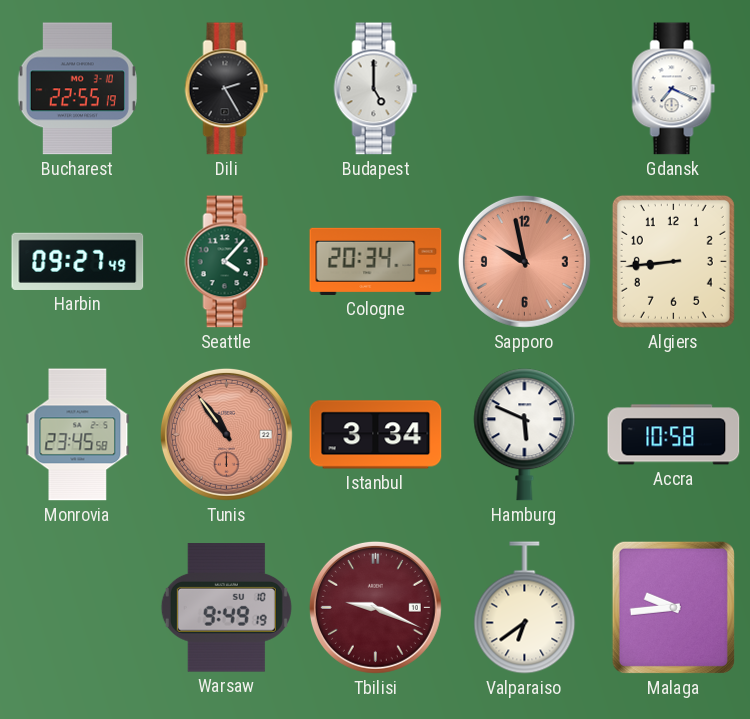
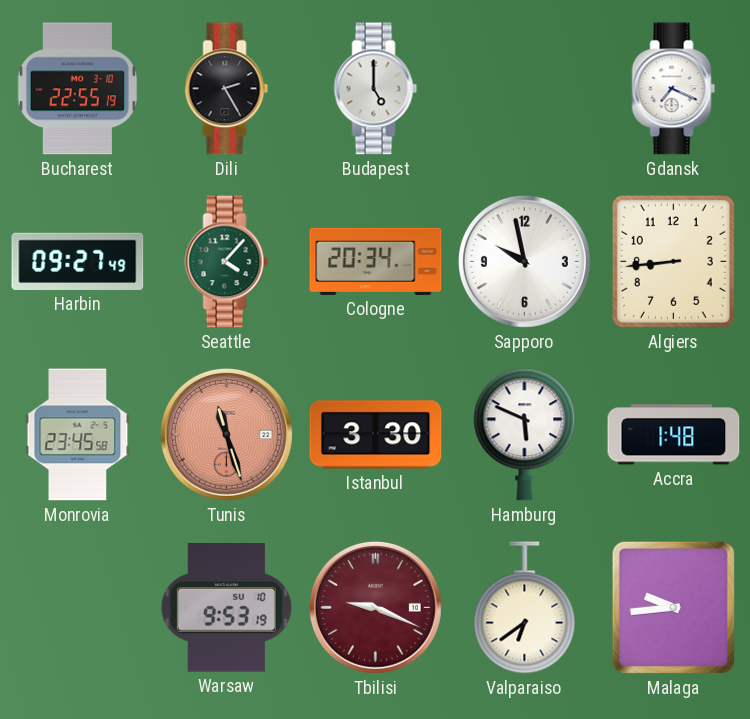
Sapporo dial: salmon -> white
Tunis: 10:54 -> 11:27
Istanbul: 3:34 -> 3:30
Accra: 10:58 -> 1:48
Warsaw: 9:49 -> 9:53
